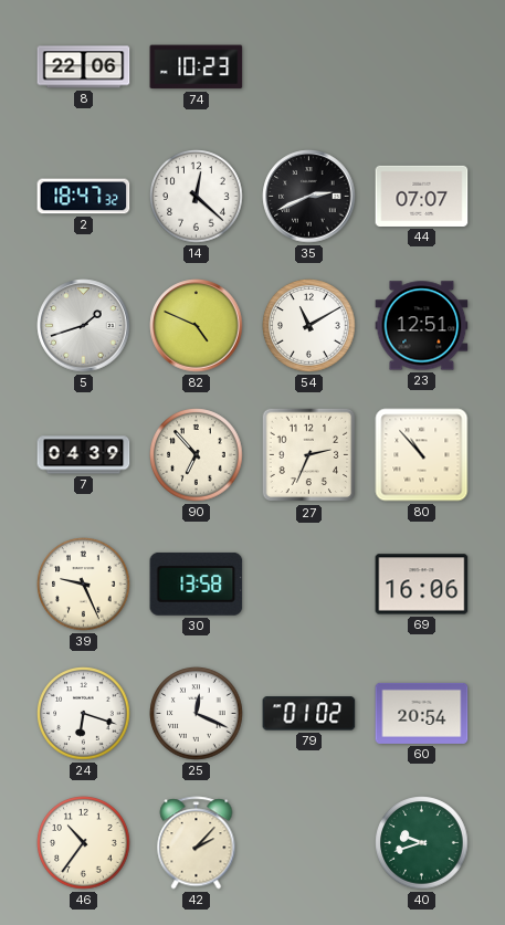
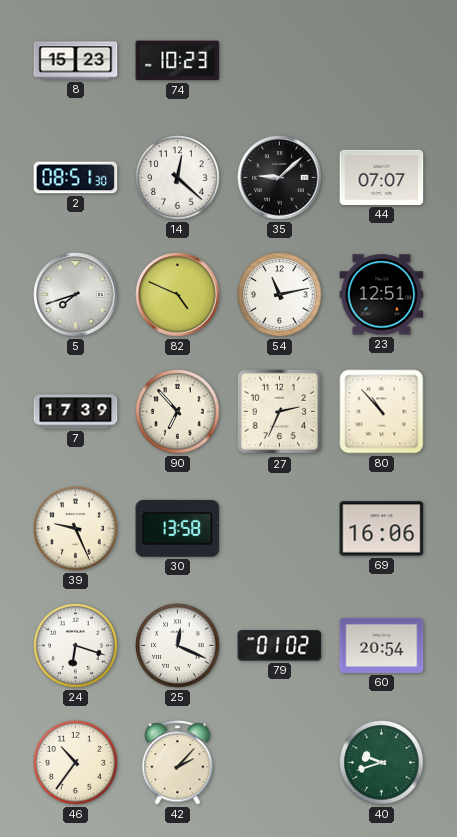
8: 22:06 -> 15:23
2: 18:47 -> 08:51
35: 2:41 -> 9:08
5: 1:42 -> 7:42
54: 11:10 -> 11:13
7: 04:39 -> 17:39
